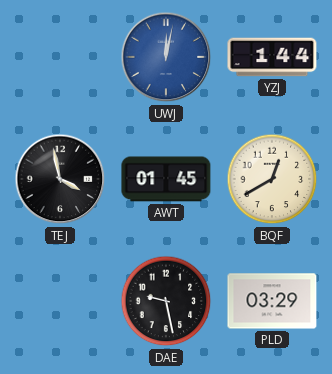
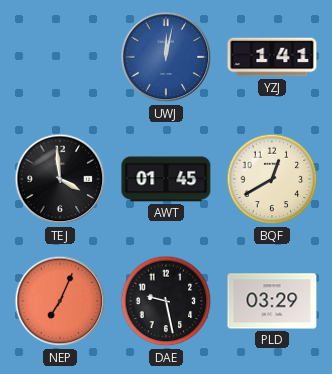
YZJ: 1:44 -> 1:41
TEJ: 3:58 -> 3:59
NEP: none -> 7:04
